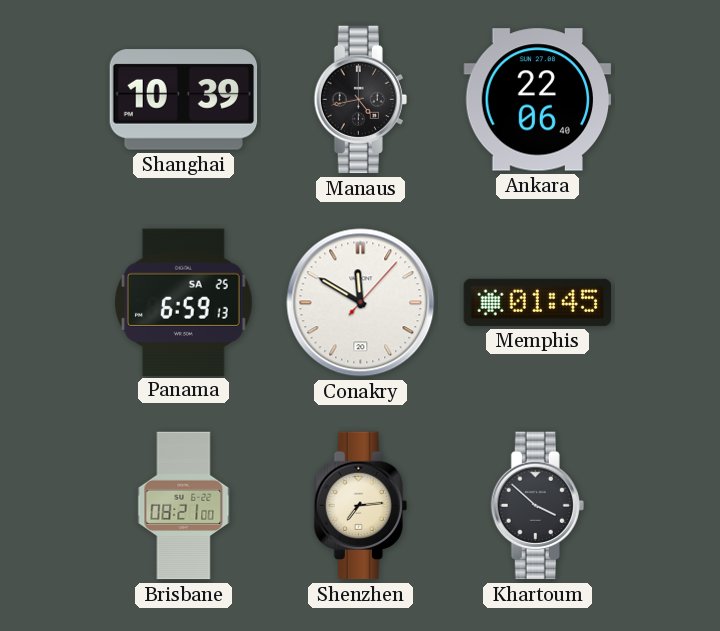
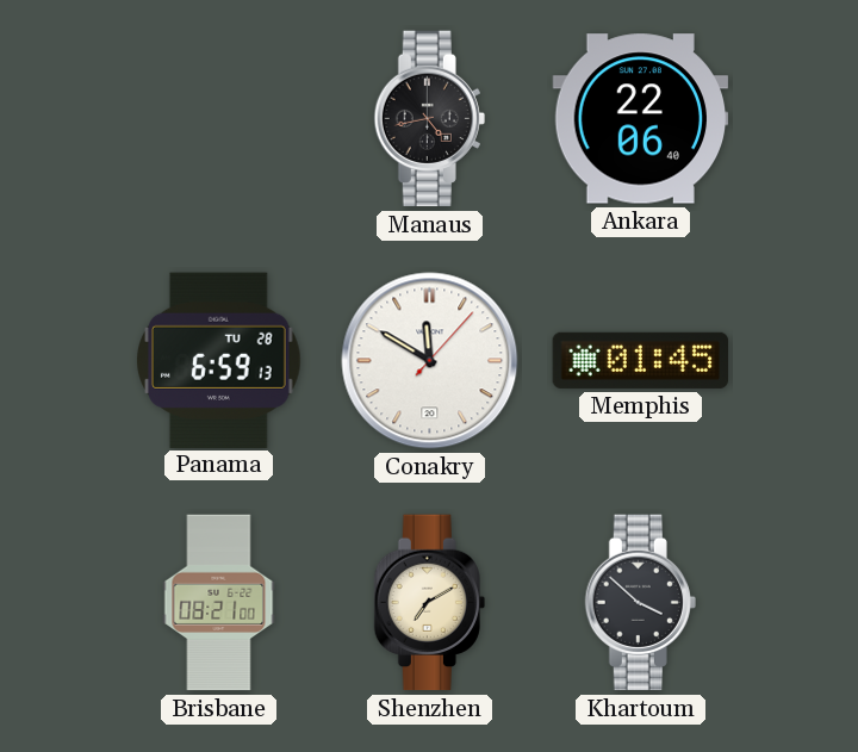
Shanghai: 10:39 -> none
Panama date: SA 25 -> TU 28
Shenzhen: 7:14 -> 7:10
